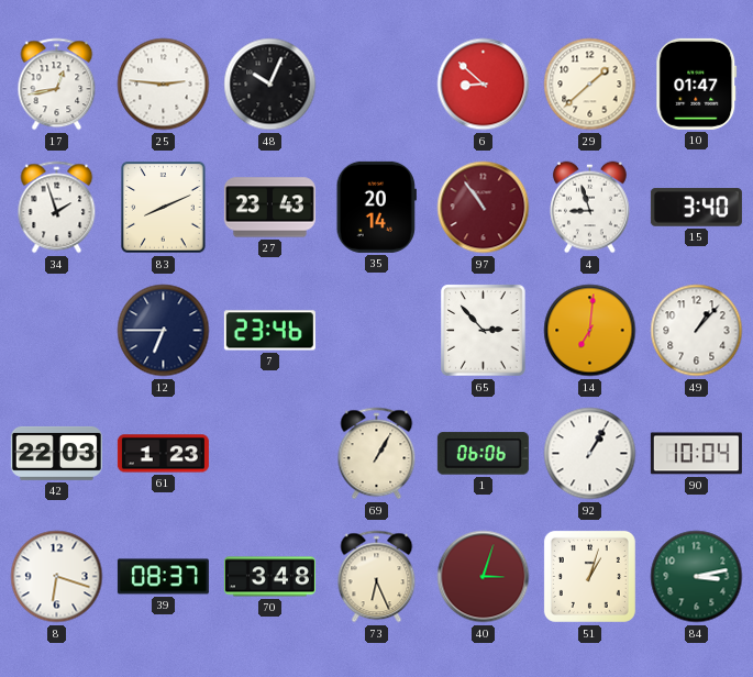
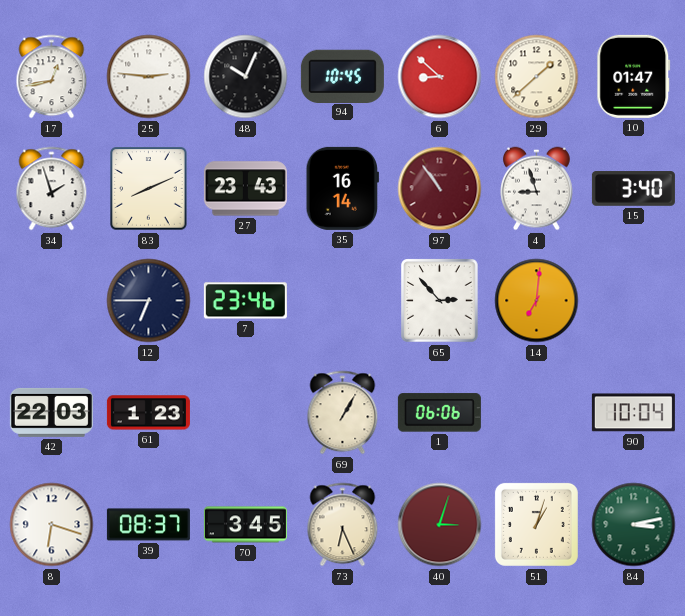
94: none -> 10:45
35: 20:14 -> 16:14
49: 1:07 -> none
92: 1:05 -> none
70: 3:48 -> 3:45
